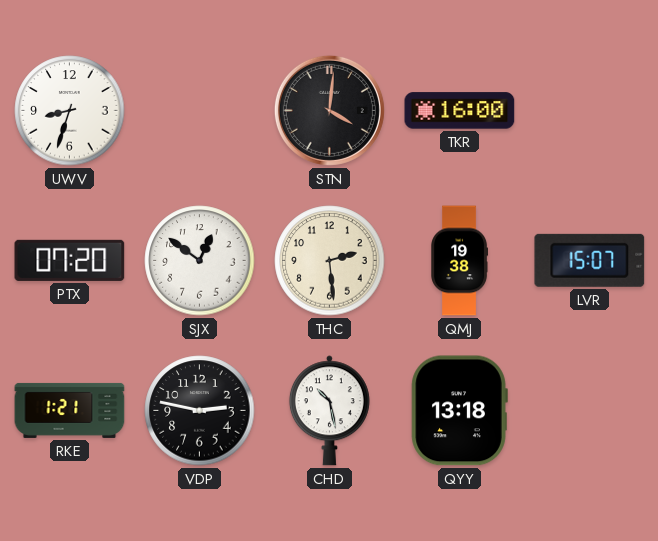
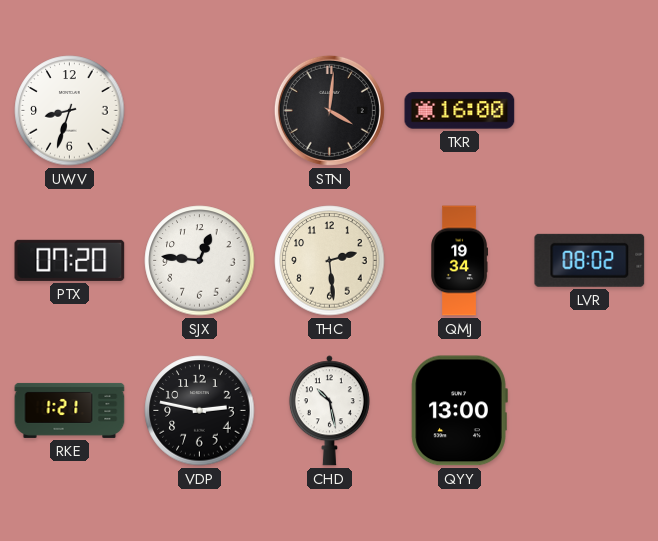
SJX: 12:51 -> 12:46
QMJ: 19:38 -> 19:34
LVR: 15:07 -> 08:02
QYY: 13:18 -> 13:00
